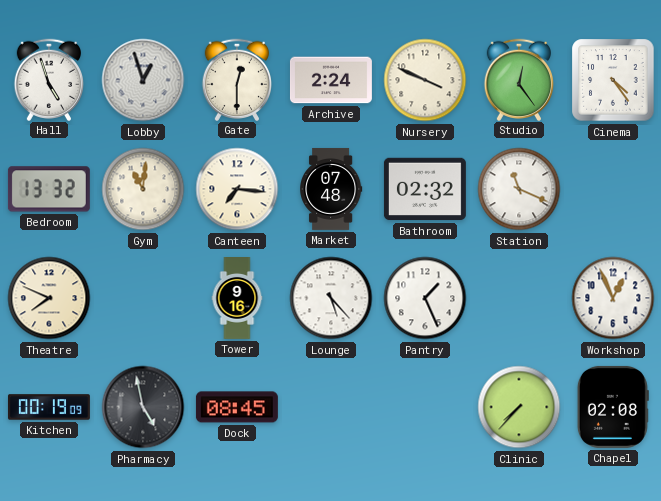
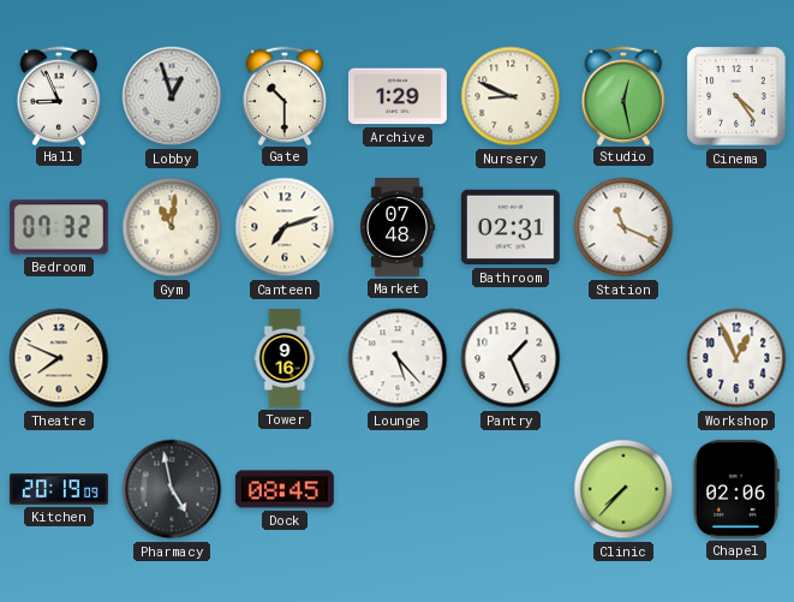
Hall: 4:57 -> 8:56
Gate: 12:30 -> 10:30
Archive: 2:24 -> 1:29
Nursery: 3:49 -> 8:49
Studio: 12:24 -> 12:28
Bedroom: 13:32 -> 07:32
Canteen: 7:16 -> 7:12
Bathroom: 02:32 -> 02:31
Kitchen: 00:19 -> 20:19
Chapel: 02:08 -> 02:06
